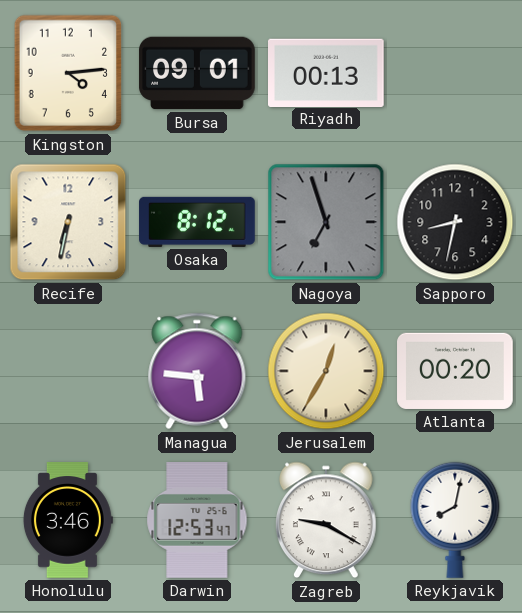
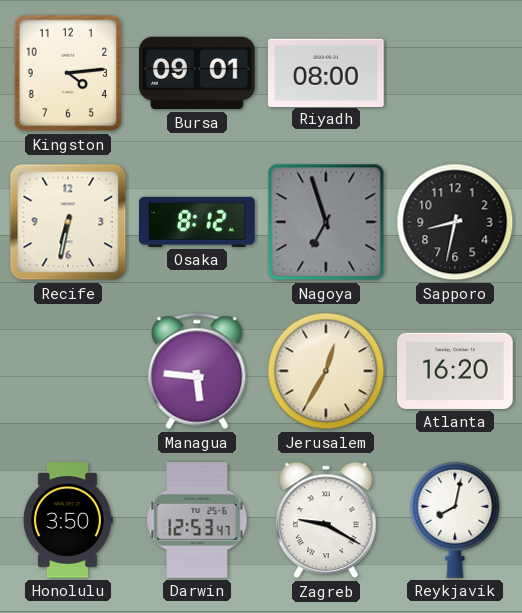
Riyadh: 00:13 -> 08:00
Atlanta: 00:20 -> 16:20
Honolulu: 3:46 -> 3:50
